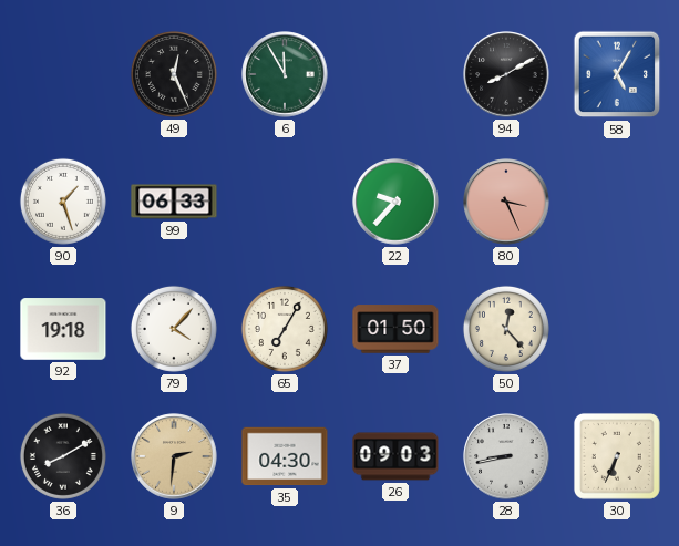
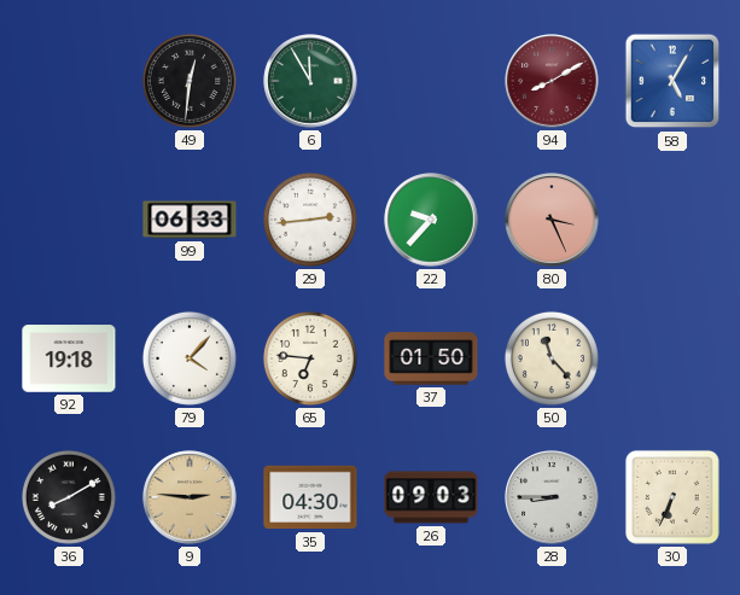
49: 12:26 -> 12:31
94 dial: black -> burgundy
90: 1:27 -> none
29: none -> 2:44
65: 7:05 -> 6:46
50: 12:23 -> 11:23
9: 2:31 -> 2:46
28: 8:43 -> 8:45
